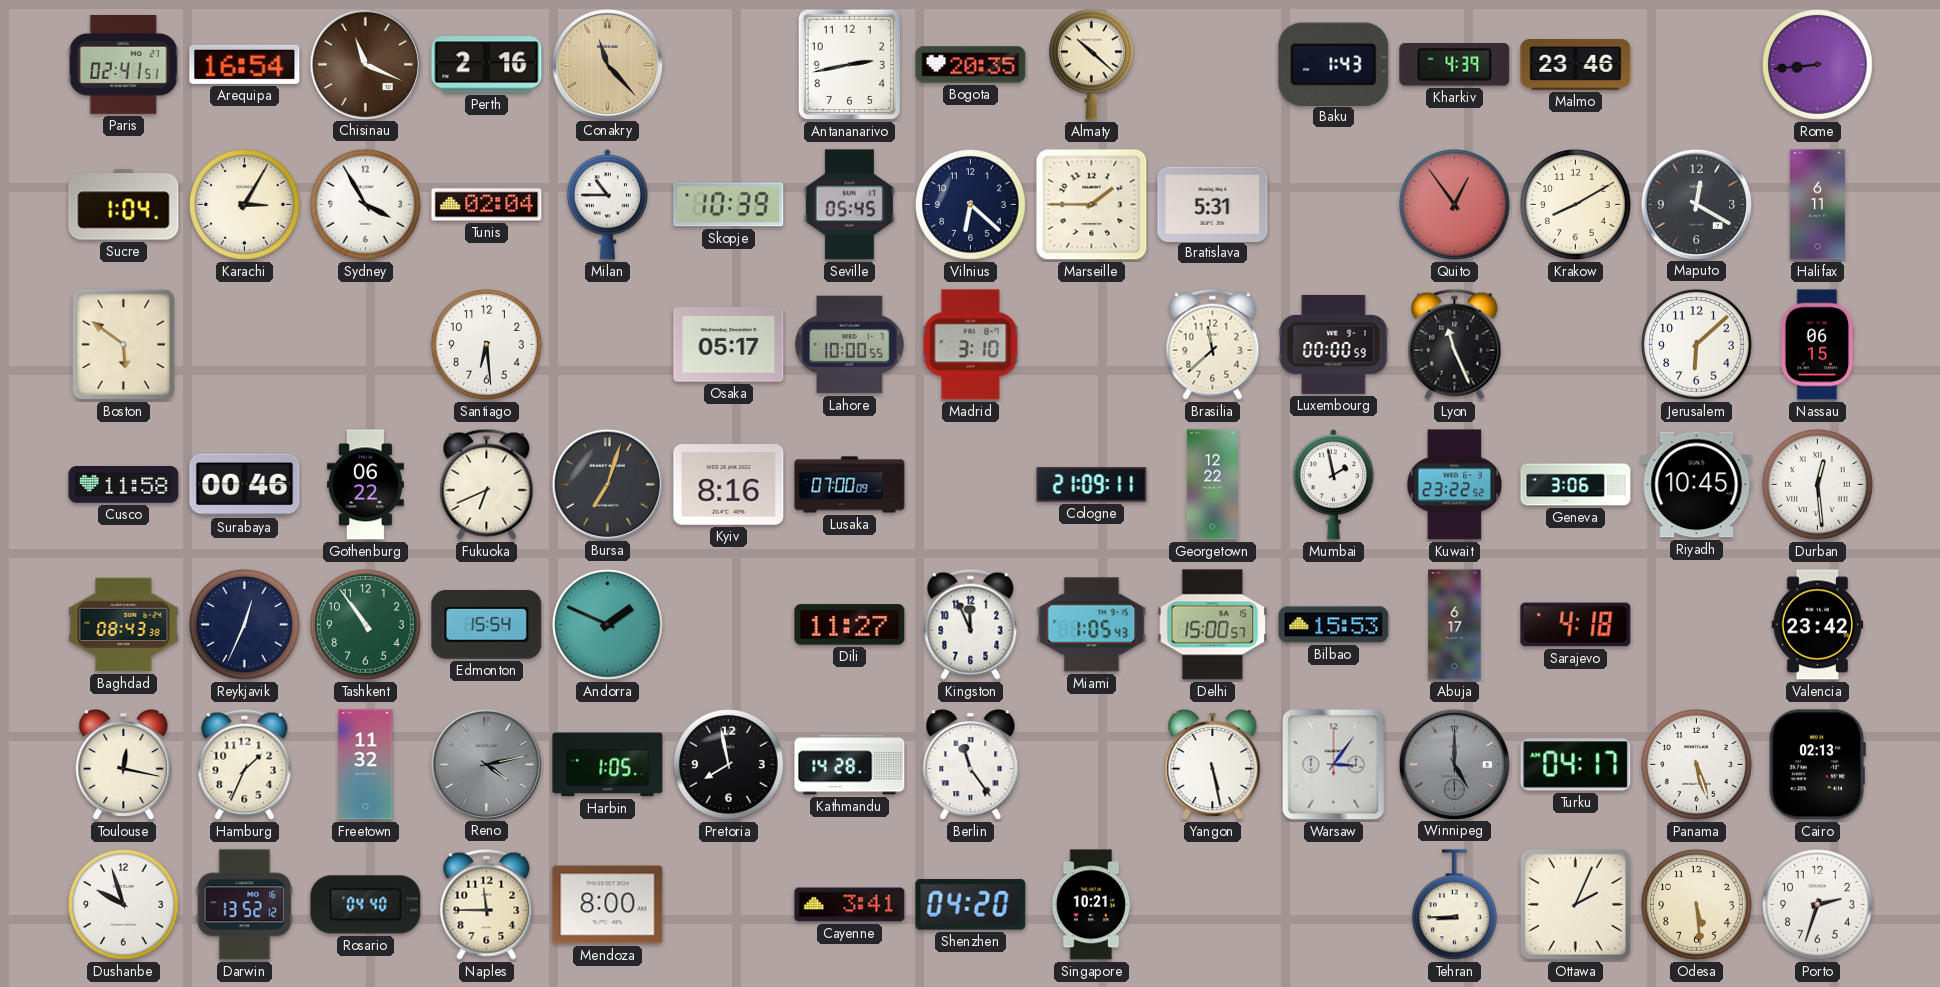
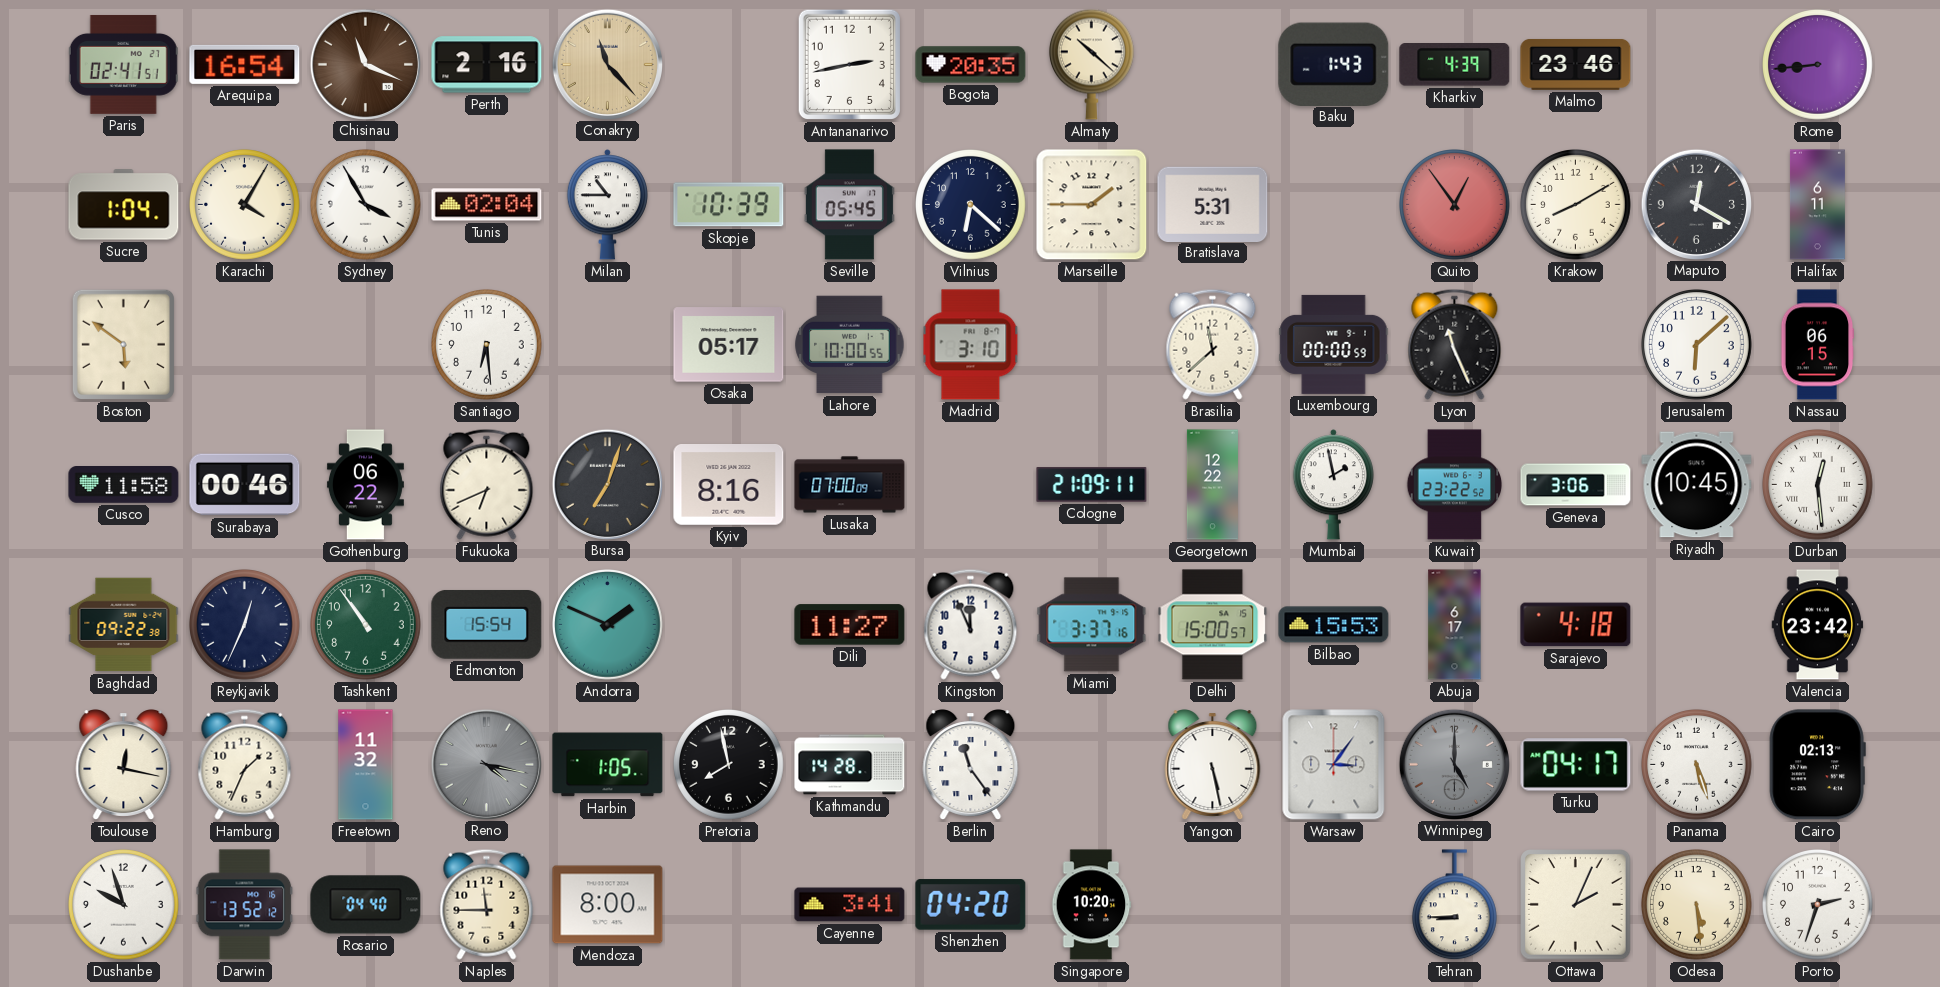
Karachi: 3:05 -> 4:05
Baghdad: 08:43 -> 09:22
Miami: 1:05 -> 3:37
Reno: 4:13 -> 4:17
Singapore: 10:21 -> 10:20
